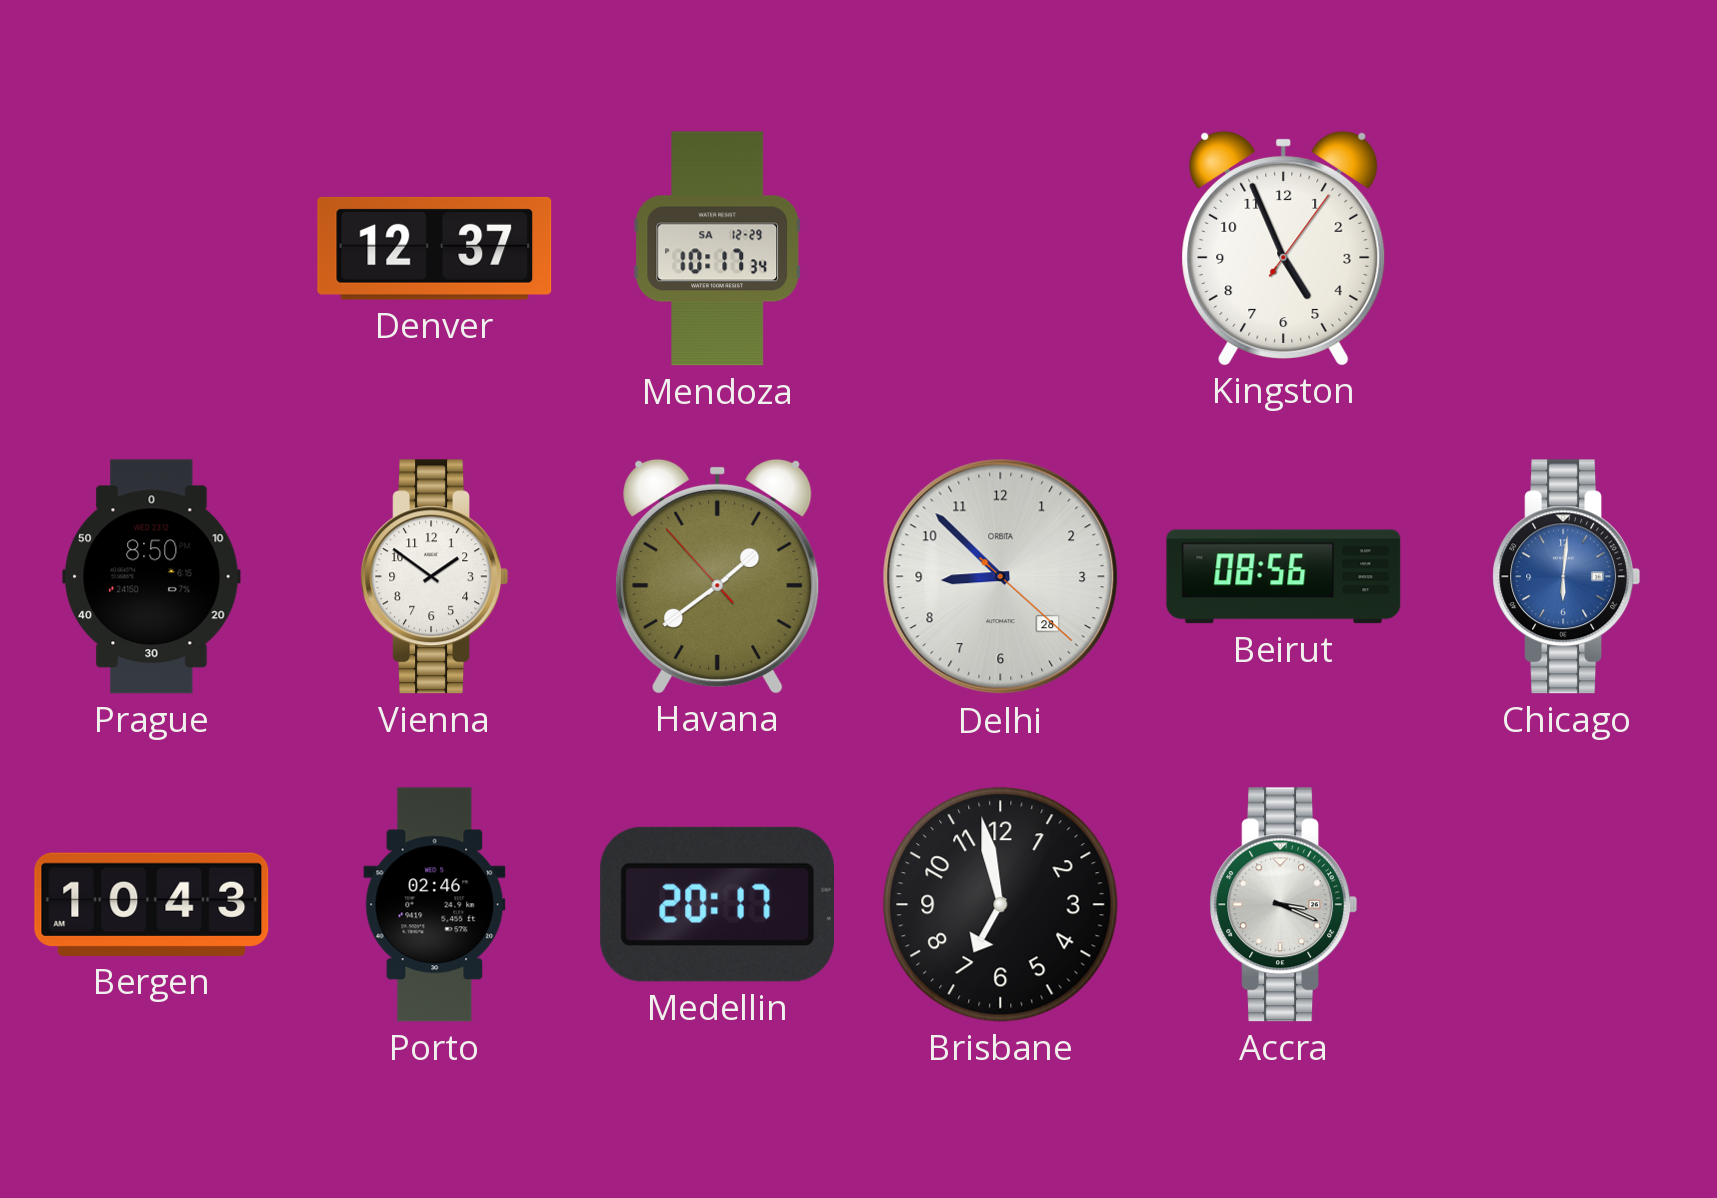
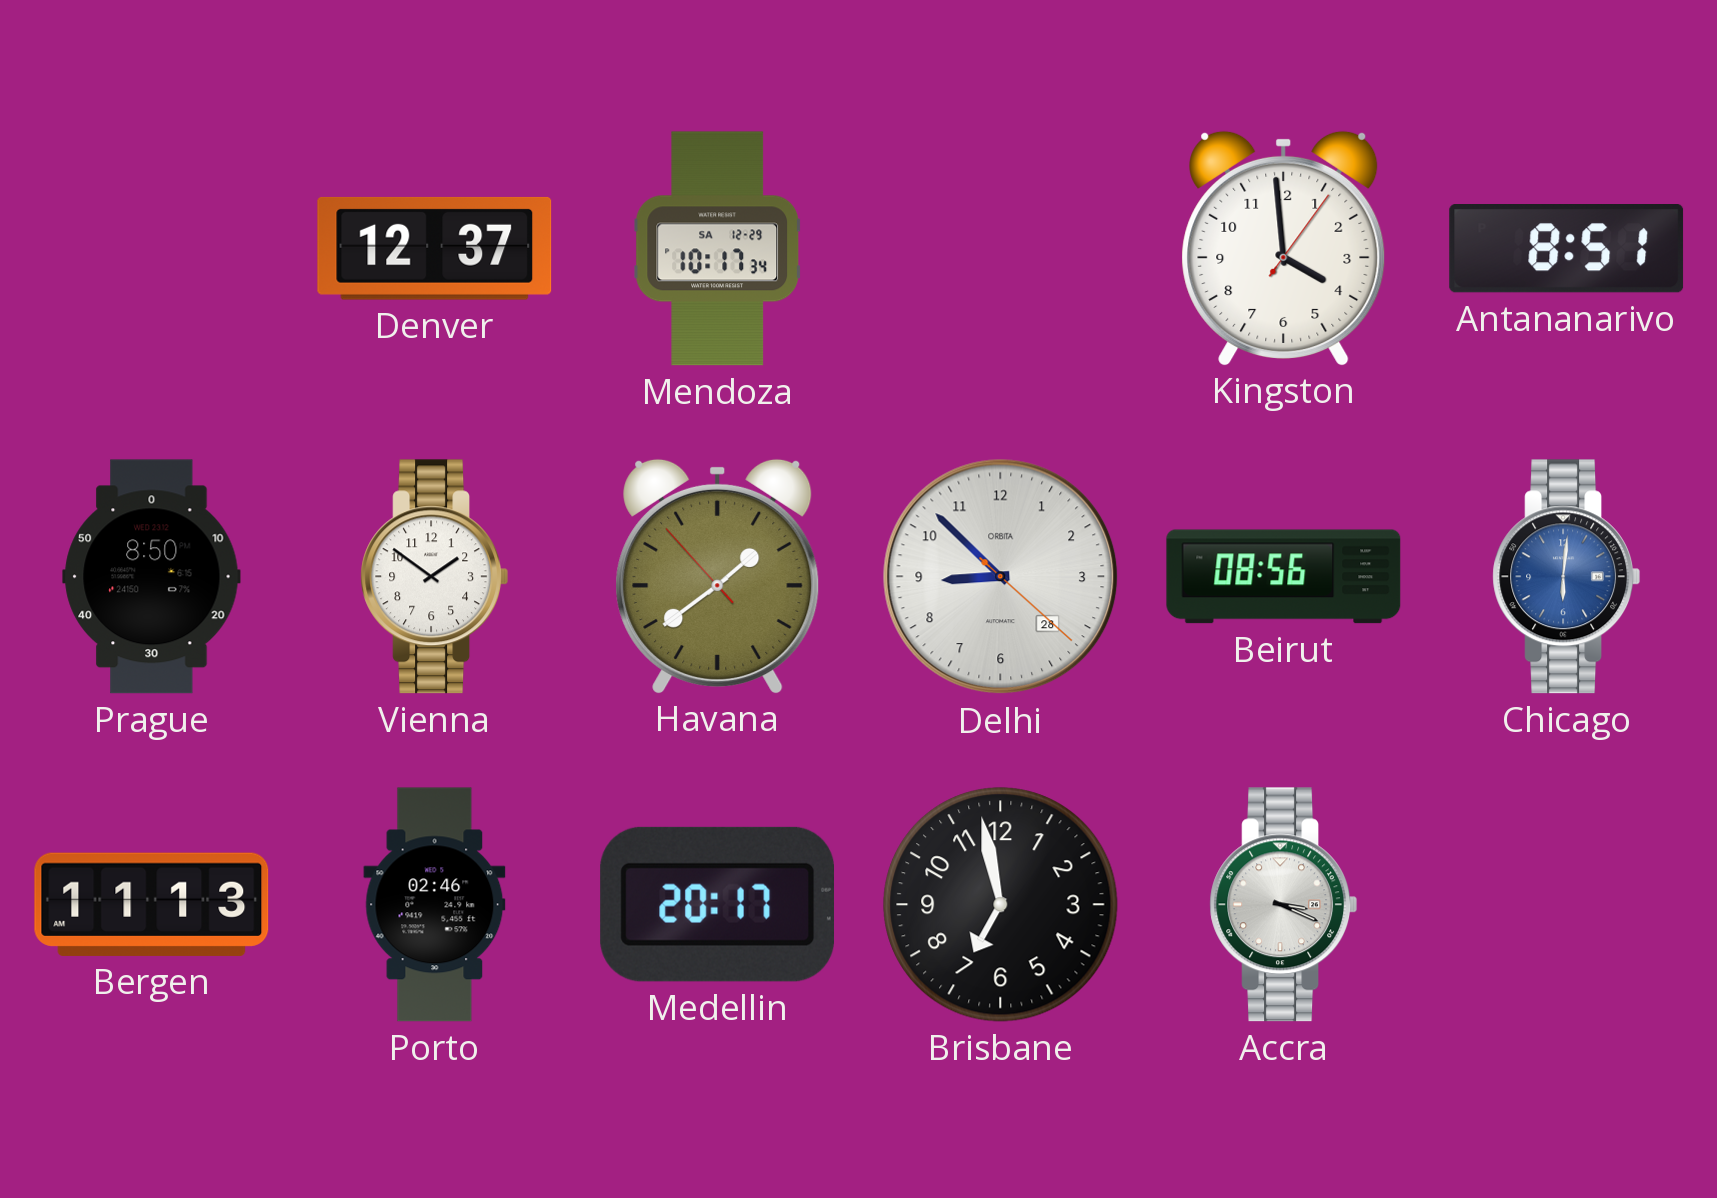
Kingston: 4:56 -> 3:59
Antananarivo: none -> 8:51
Bergen: 10:43 -> 11:13
